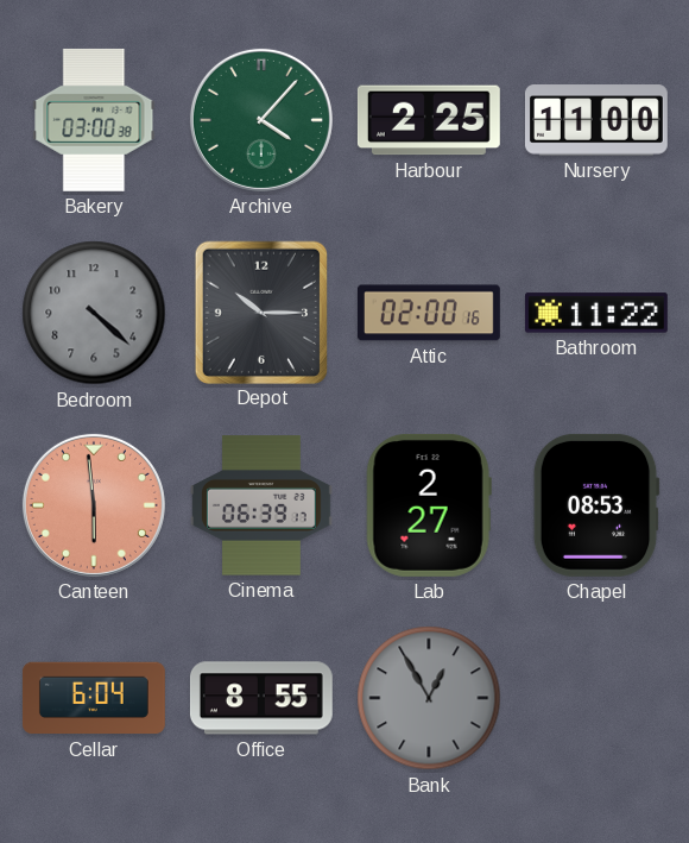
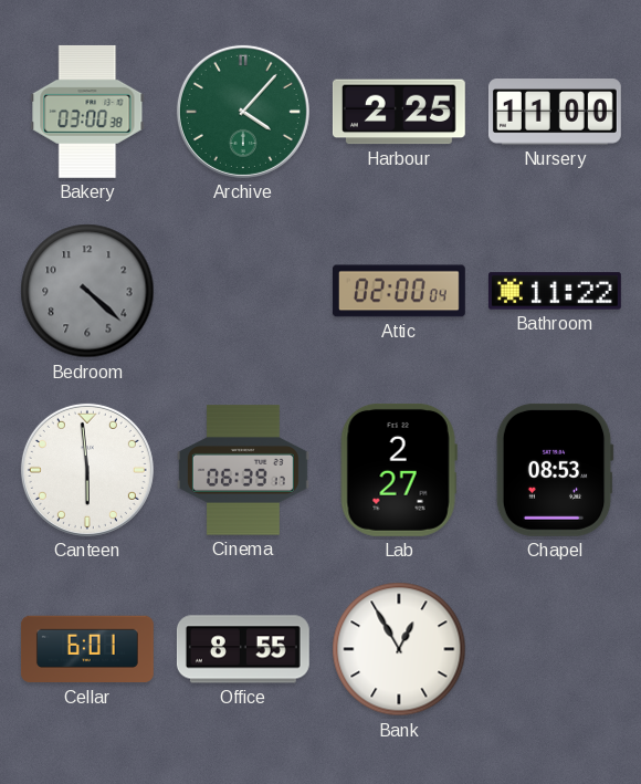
Depot: 10:15 -> none
Attic: 02:00:16 -> 02:00:04
Canteen dial: salmon -> white
Cellar: 6:04 -> 6:01
Bank dial: grey -> white
